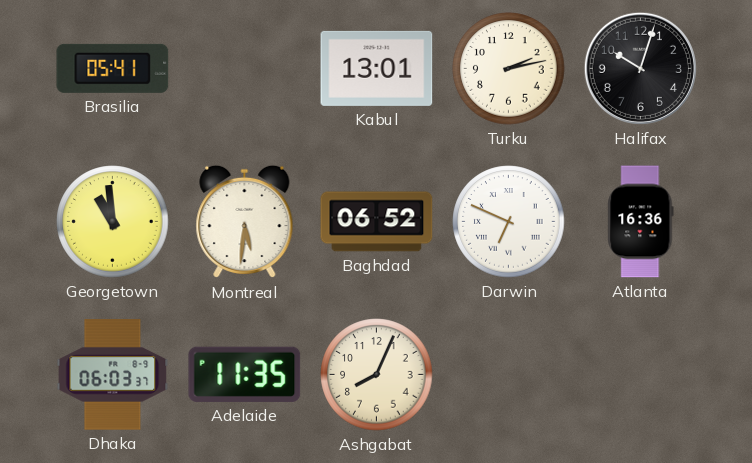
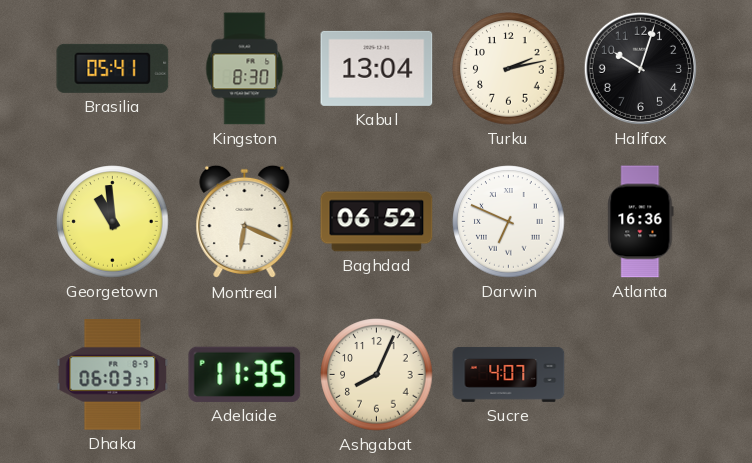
Kingston: none -> 8:30
Kabul: 13:01 -> 13:04
Montreal: 5:31 -> 6:19
Sucre: none -> 4:07
